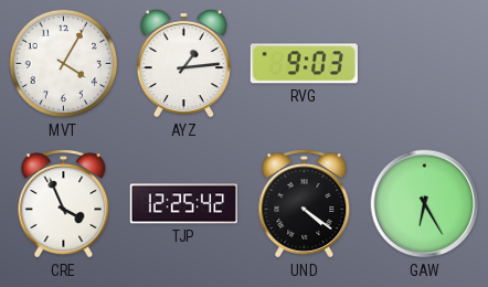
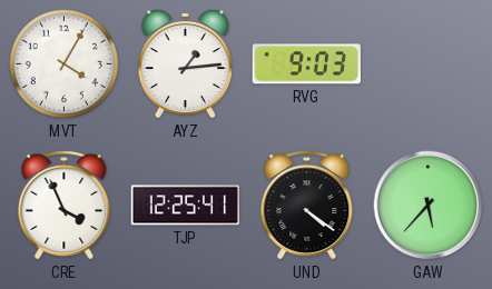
TJP: 12:25:42 -> 12:25:41
GAW: 6:25 -> 5:37
